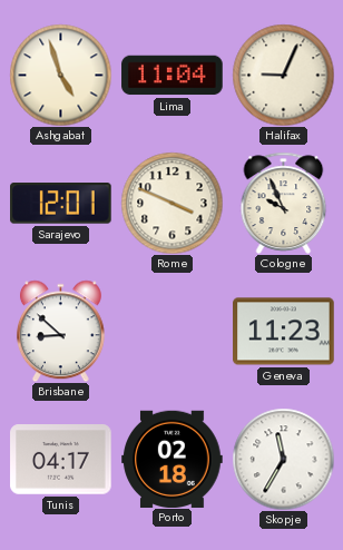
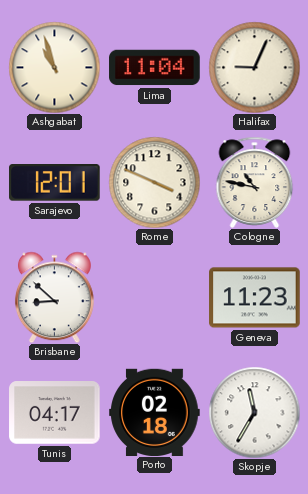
Ashgabat: 4:57 -> 10:57
Cologne: 9:56 -> 10:47
